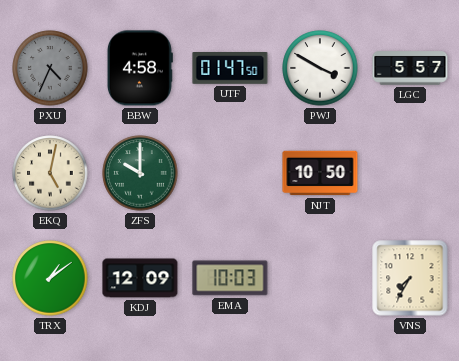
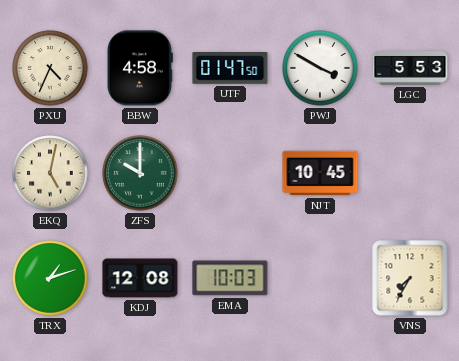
PXU dial: grey -> cream
LGC: 5:57 -> 5:53
NJT: 10:50 -> 10:45
TRX: 1:09 -> 1:12
KDJ: 12:09 -> 12:08
